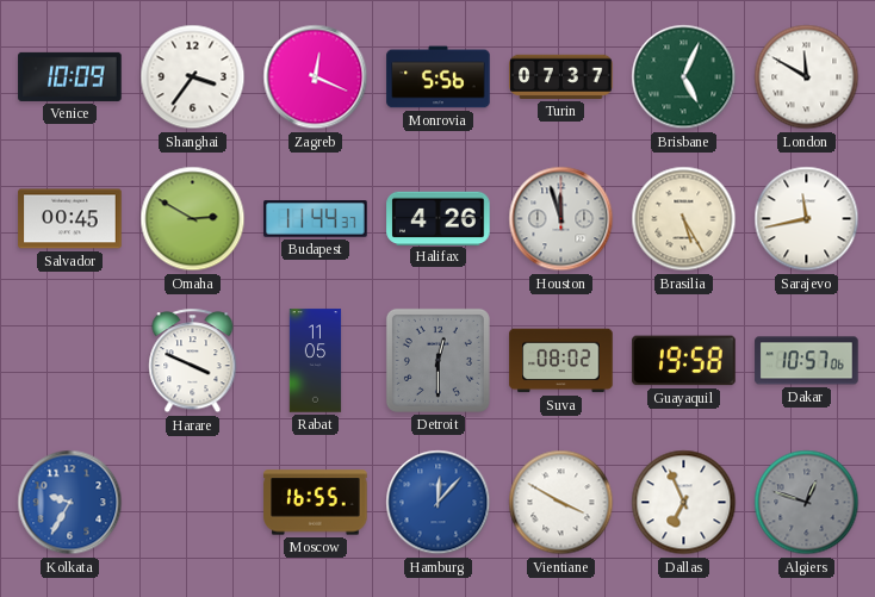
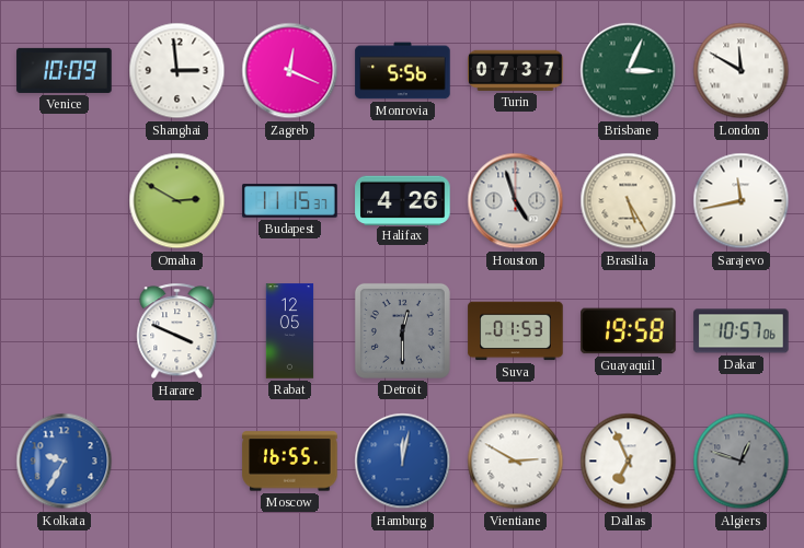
Shanghai: 3:36 -> 2:59
Brisbane: 5:04 -> 3:04
Salvador: 00:45 -> none
Budapest: 11:44 -> 11:15
Houston: 11:57 -> 4:57
Rabat: 11:05 -> 12:05
Suva: 08:02 -> 01:53
Hamburg: 12:07 -> 12:02
Vientiane: 3:50 -> 2:50
